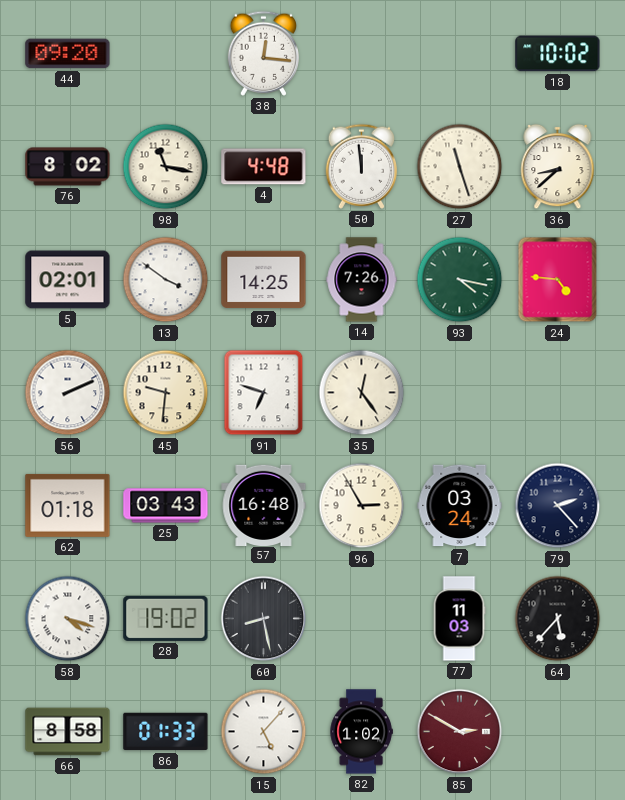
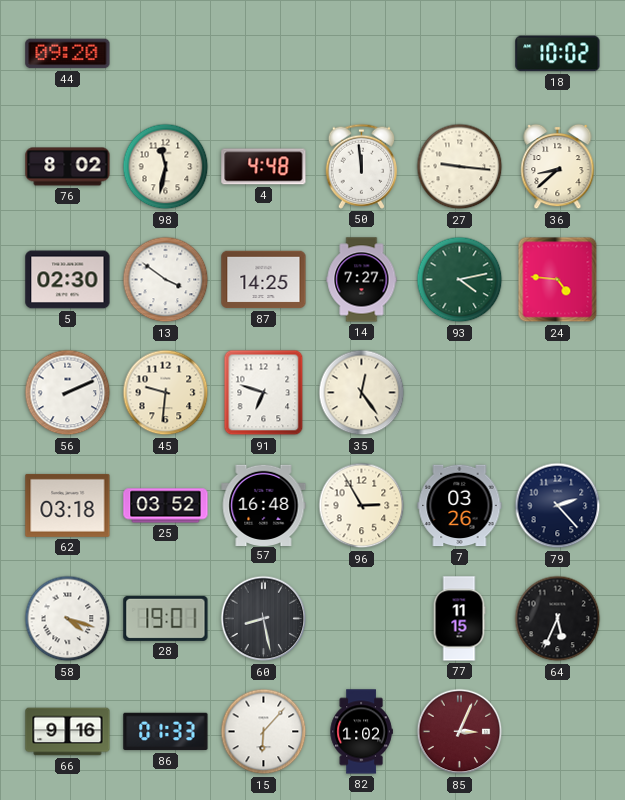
38: 12:16 -> none
98: 11:17 -> 11:32
27: 11:27 -> 9:16
5: 02:01 -> 02:30
14: 7:26 -> 7:27
93: 4:17 -> 4:13
62: 01:18 -> 03:18
25: 03:43 -> 03:52
7: 03:24 -> 03:26
28: 19:02 -> 19:01
77: 11:03 -> 11:15
64: 5:37 -> 5:34
66: 8:58 -> 9:16
15: 5:07 -> 6:07
85: 2:50 -> 3:04
